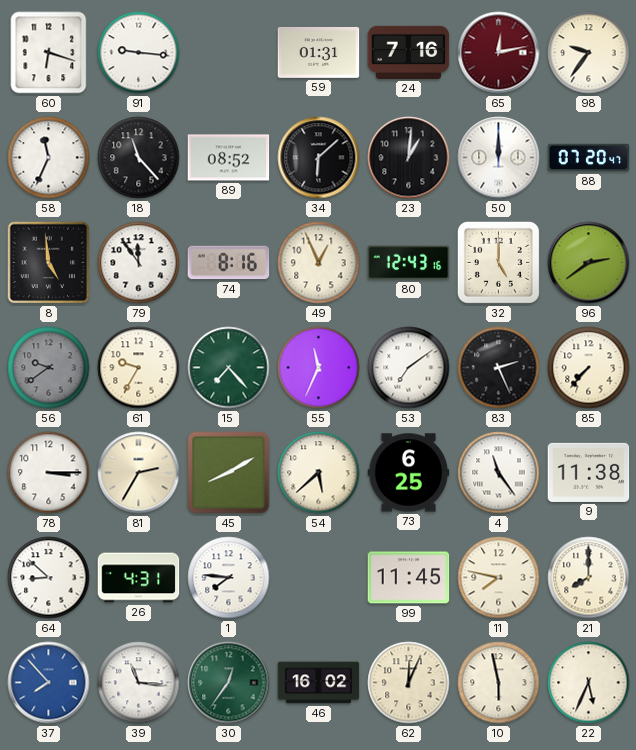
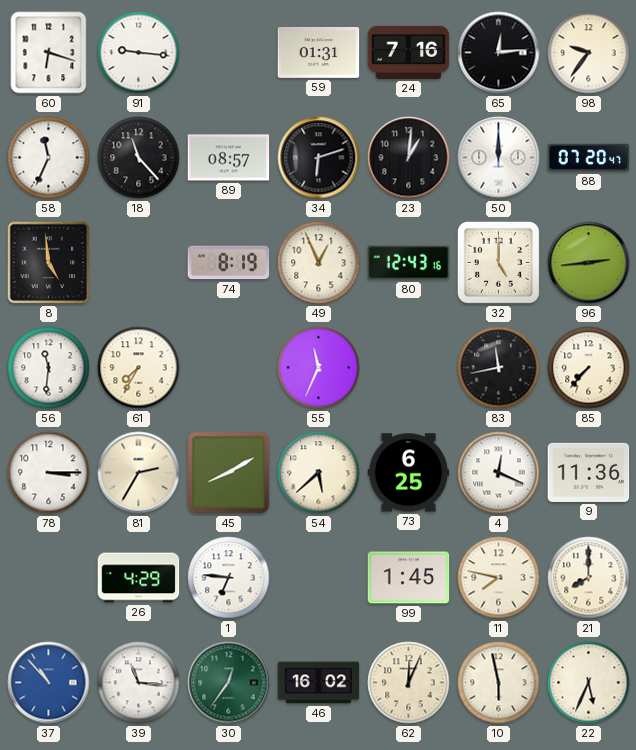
65: 12:13 -> 12:14
65 dial: burgundy -> black
89: 08:52 -> 08:57
34: 6:08 -> 6:12
79: 11:54 -> none
74: 8:16 -> 8:19
96: 2:39 -> 2:44
56: 9:39 -> 11:31
56 dial: grey -> white
61: 9:35 -> 7:35
15: 7:23 -> none
53: 7:09 -> none
83: 2:26 -> 11:43
4: 11:24 -> 12:19
9: 11:38 -> 11:36
64: 8:52 -> none
26: 4:31 -> 4:29
1: 7:46 -> 6:46
99: 11:45 -> 1:45
37: 7:53 -> 10:53
